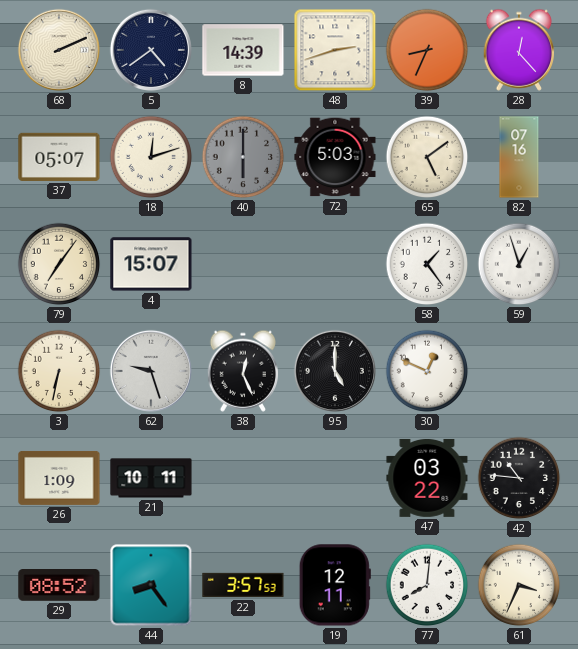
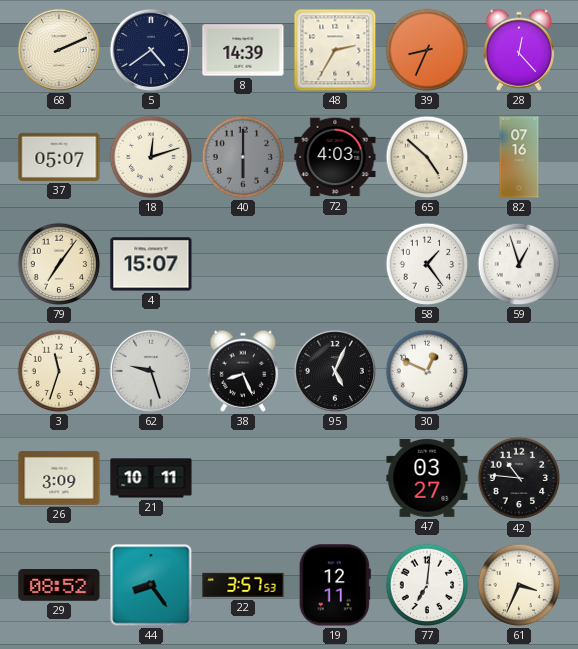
48: 2:42 -> 2:35
72: 5:03 -> 4:03
65: 5:09 -> 4:52
3: 6:32 -> 11:33
38: 12:26 -> 8:26
95: 5:00 -> 5:04
26: 1:09 -> 3:09
47: 03:22 -> 03:27
77: 8:01 -> 7:01
